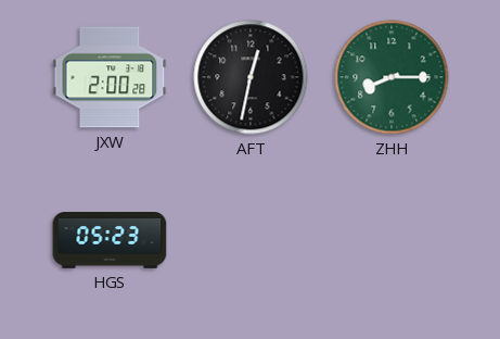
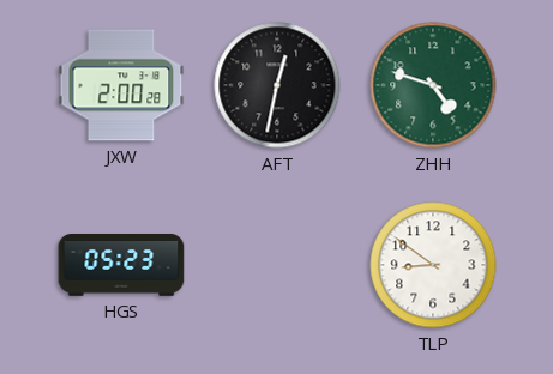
ZHH: 8:15 -> 4:48
TLP: none -> 8:51
